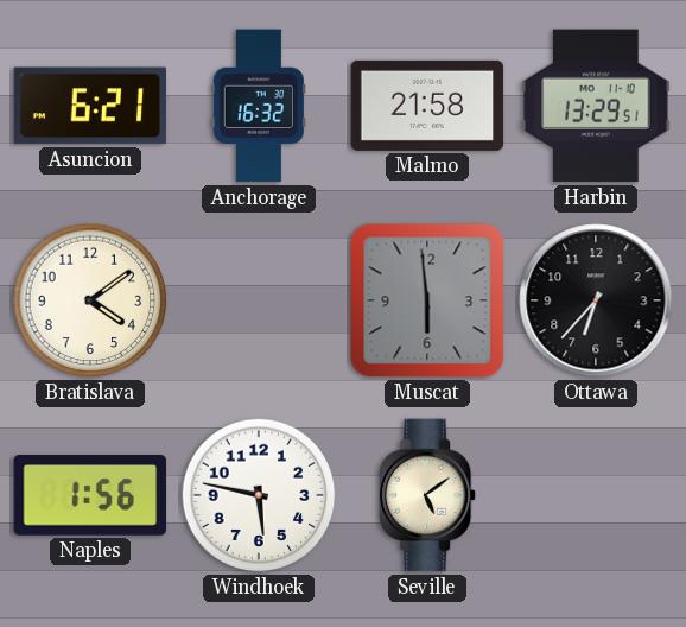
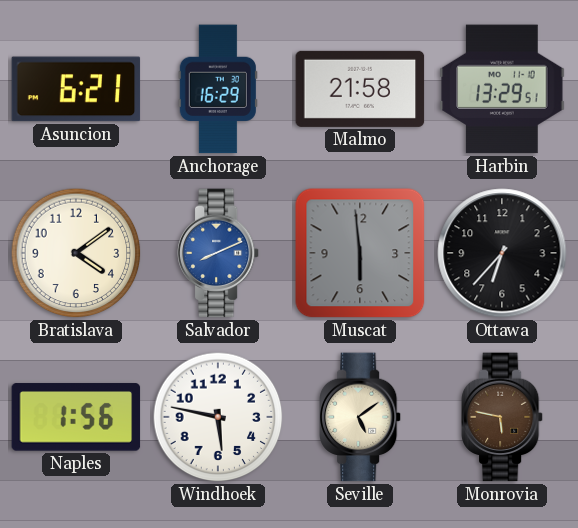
Anchorage: 16:32 -> 16:29
Salvador: none -> 8:11
Monrovia: none -> 5:47
